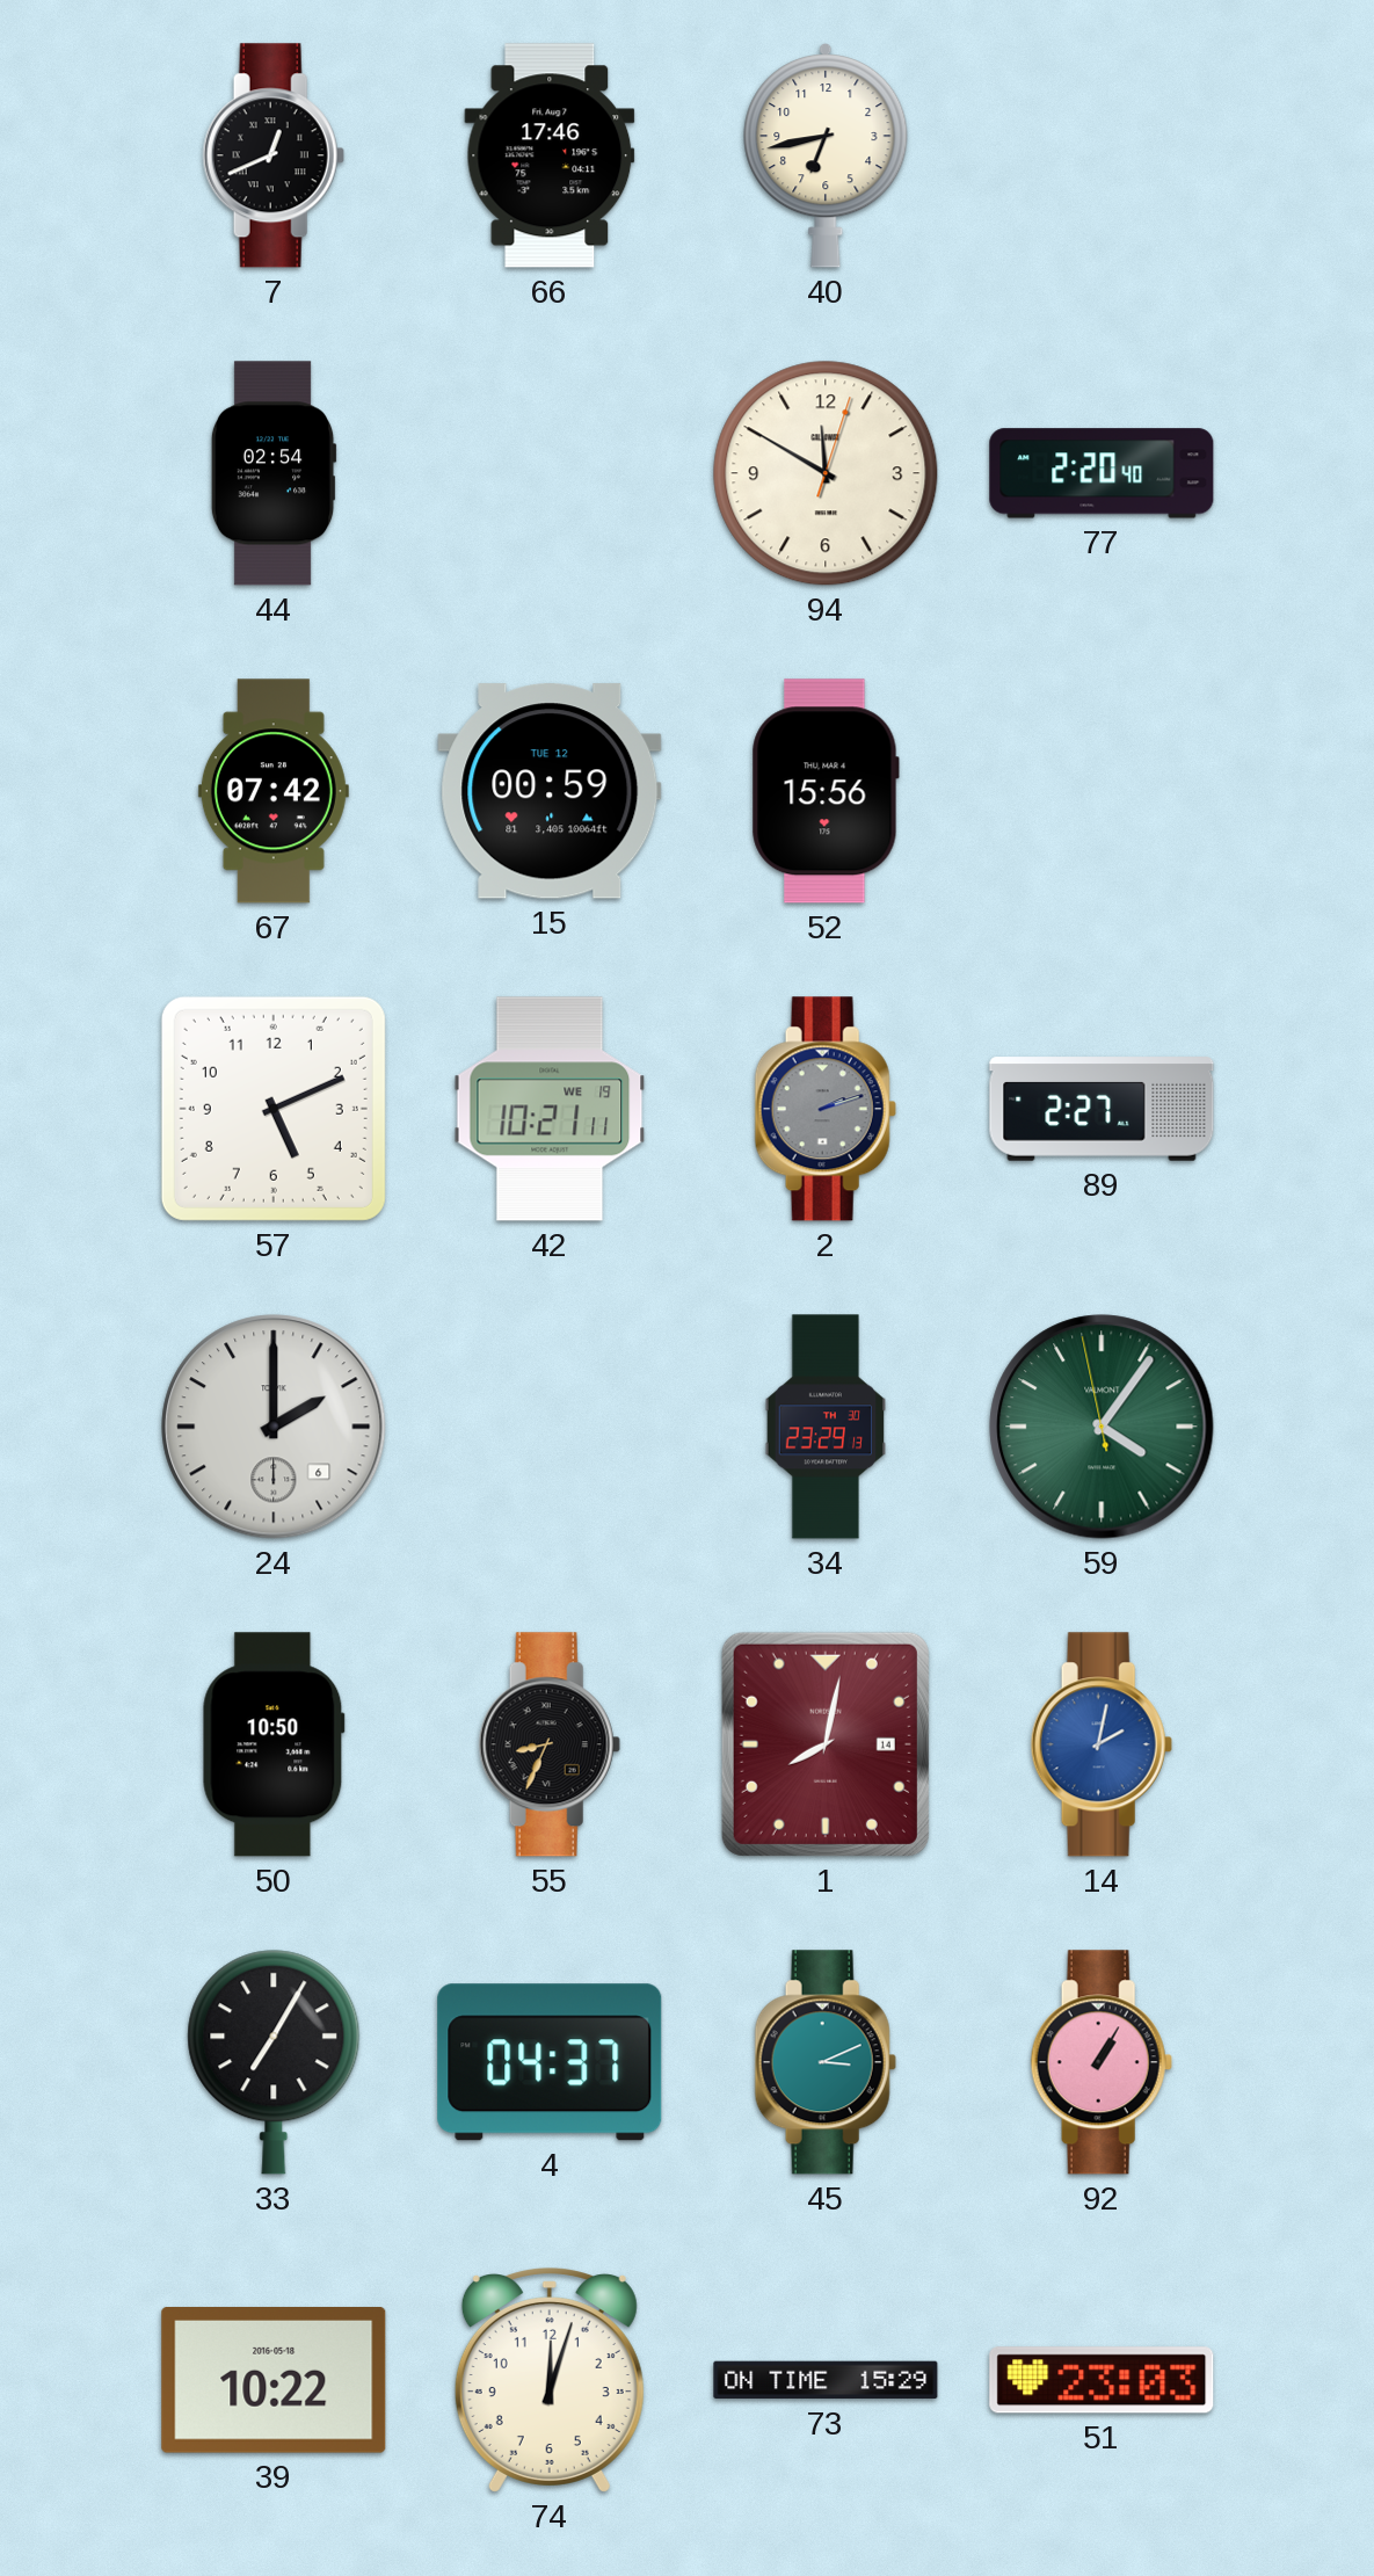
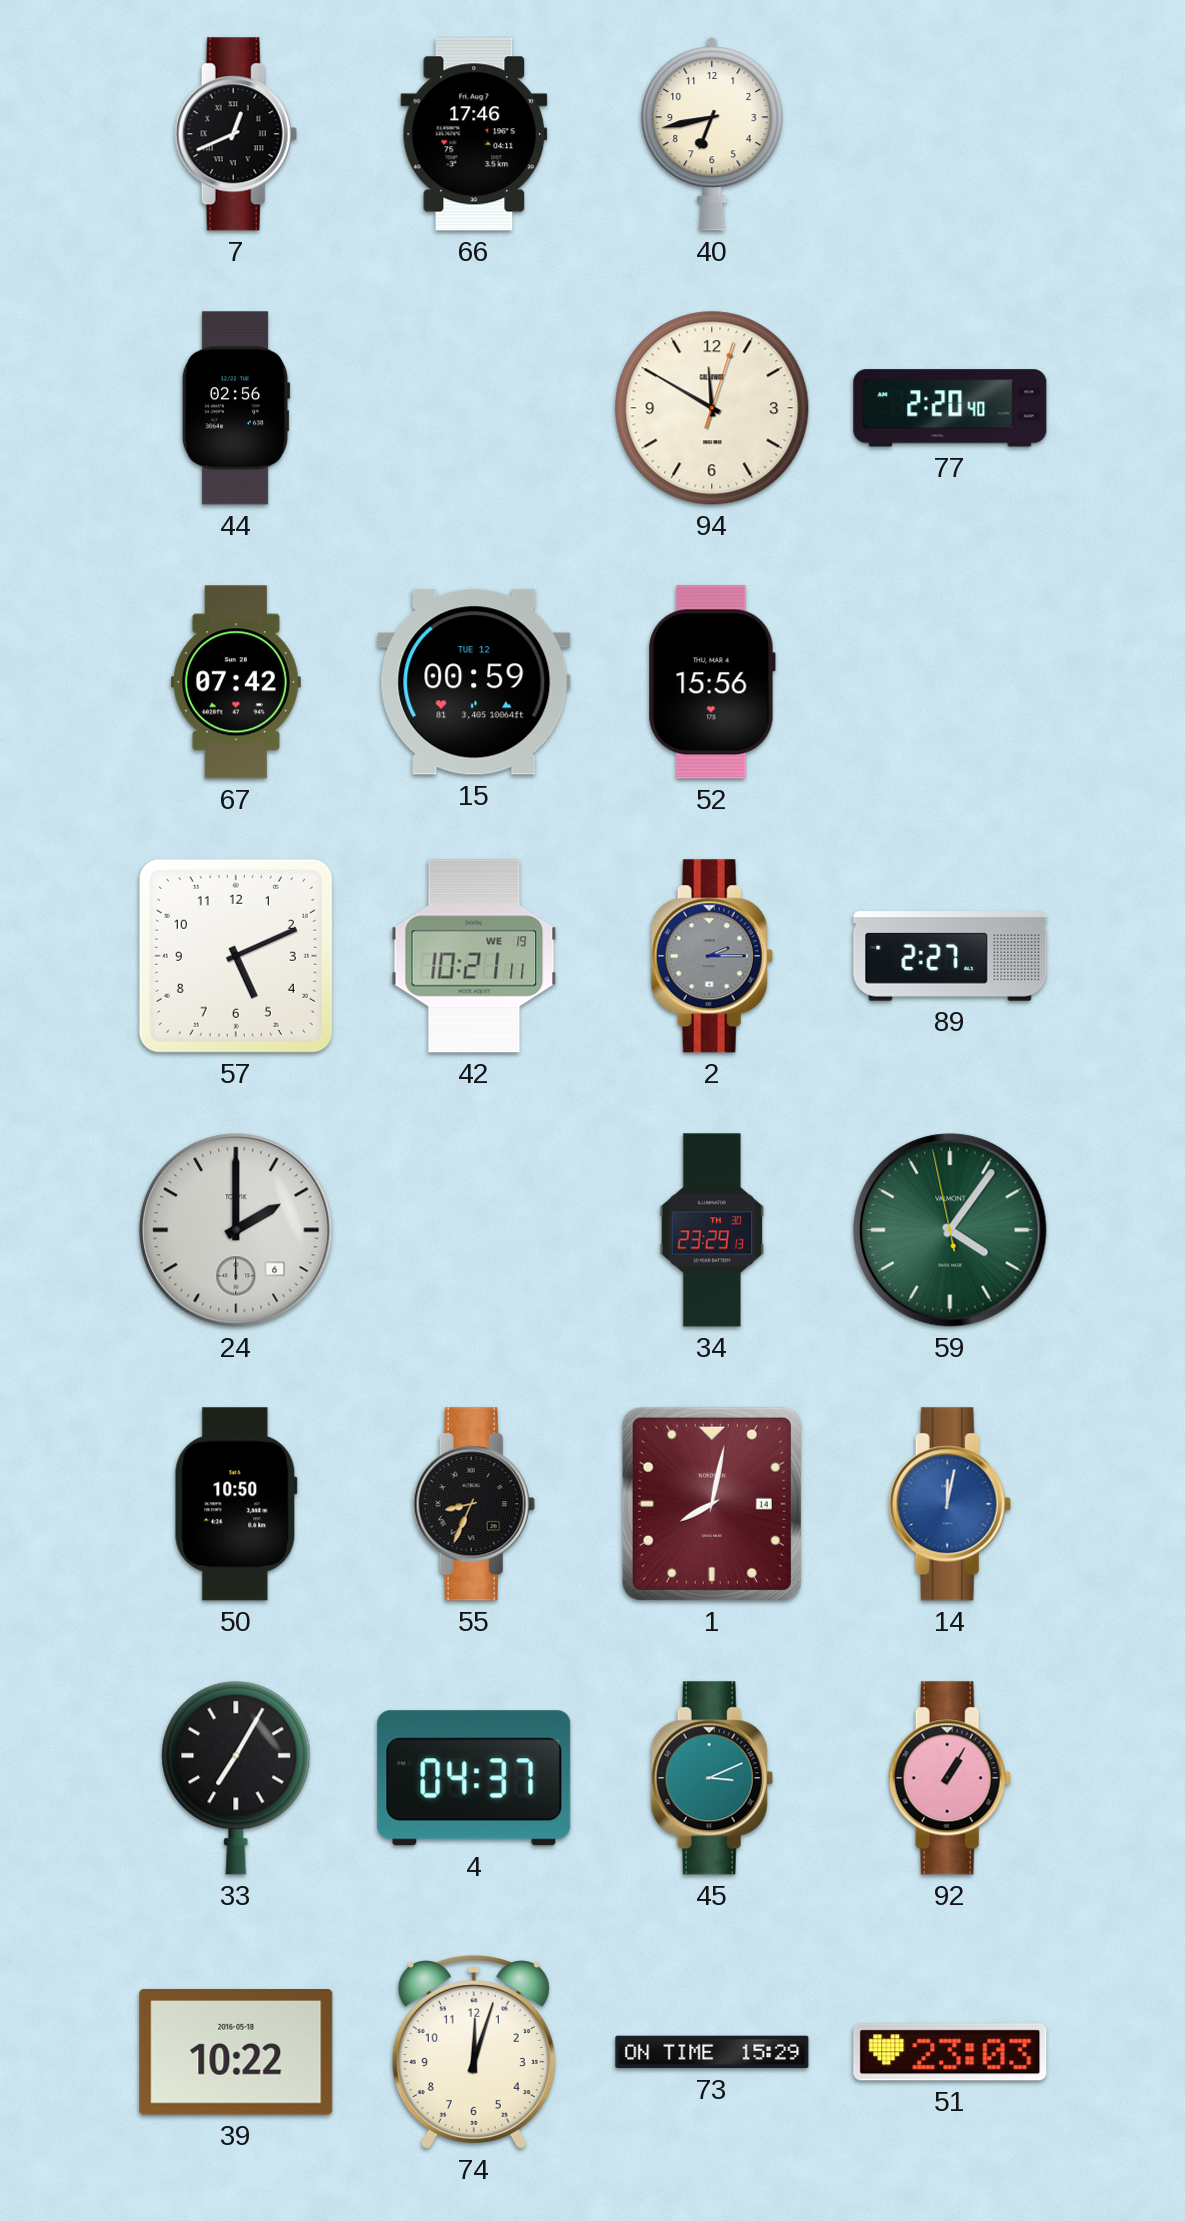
44: 02:54 -> 02:56
2: 2:12 -> 2:15
14: 2:02 -> 12:02
